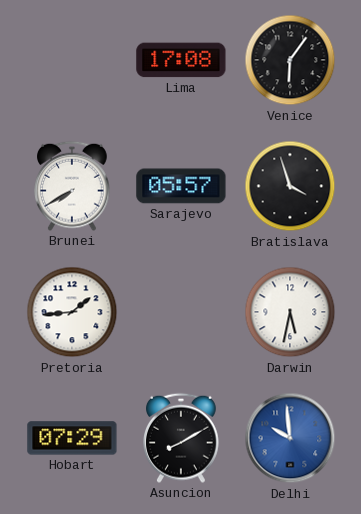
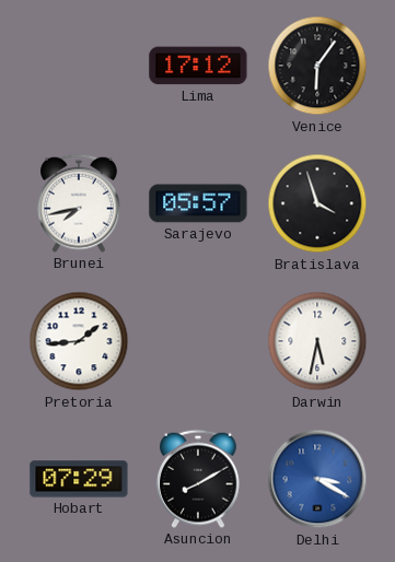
Lima: 17:08 -> 17:12
Brunei: 7:40 -> 7:43
Delhi: 9:59 -> 3:20
